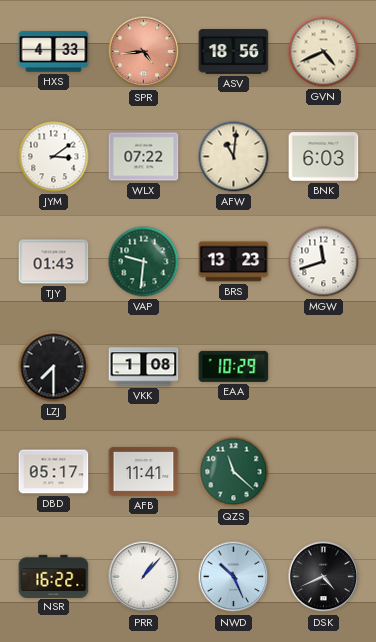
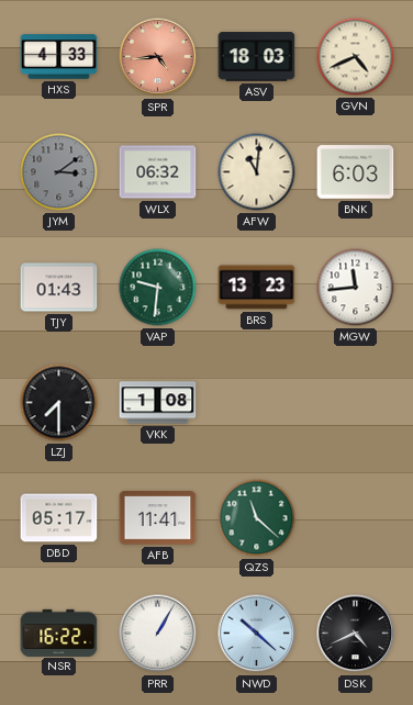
ASV: 18:56 -> 18:03
JYM dial: white -> grey
WLX: 07:22 -> 06:32
MGW: 11:42 -> 11:44
EAA: 10:29 -> none
PRR: 1:07 -> 1:05
NWD: 10:26 -> 10:22
